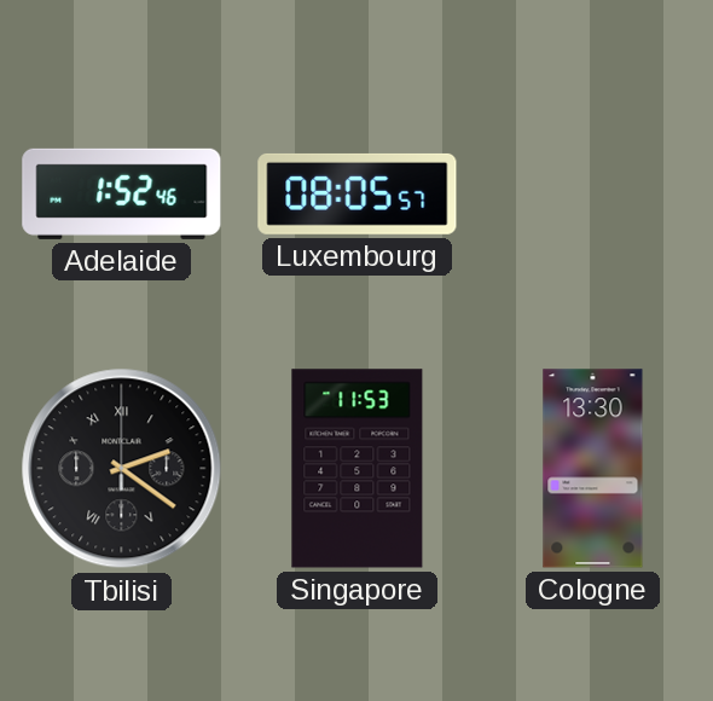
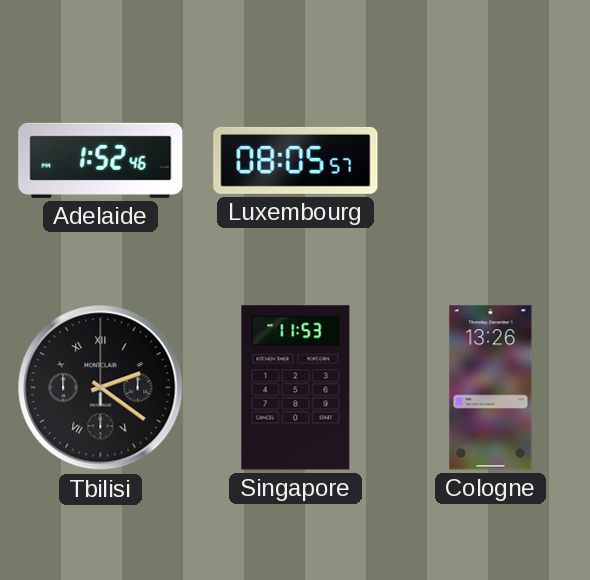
Cologne: 13:30 -> 13:26
